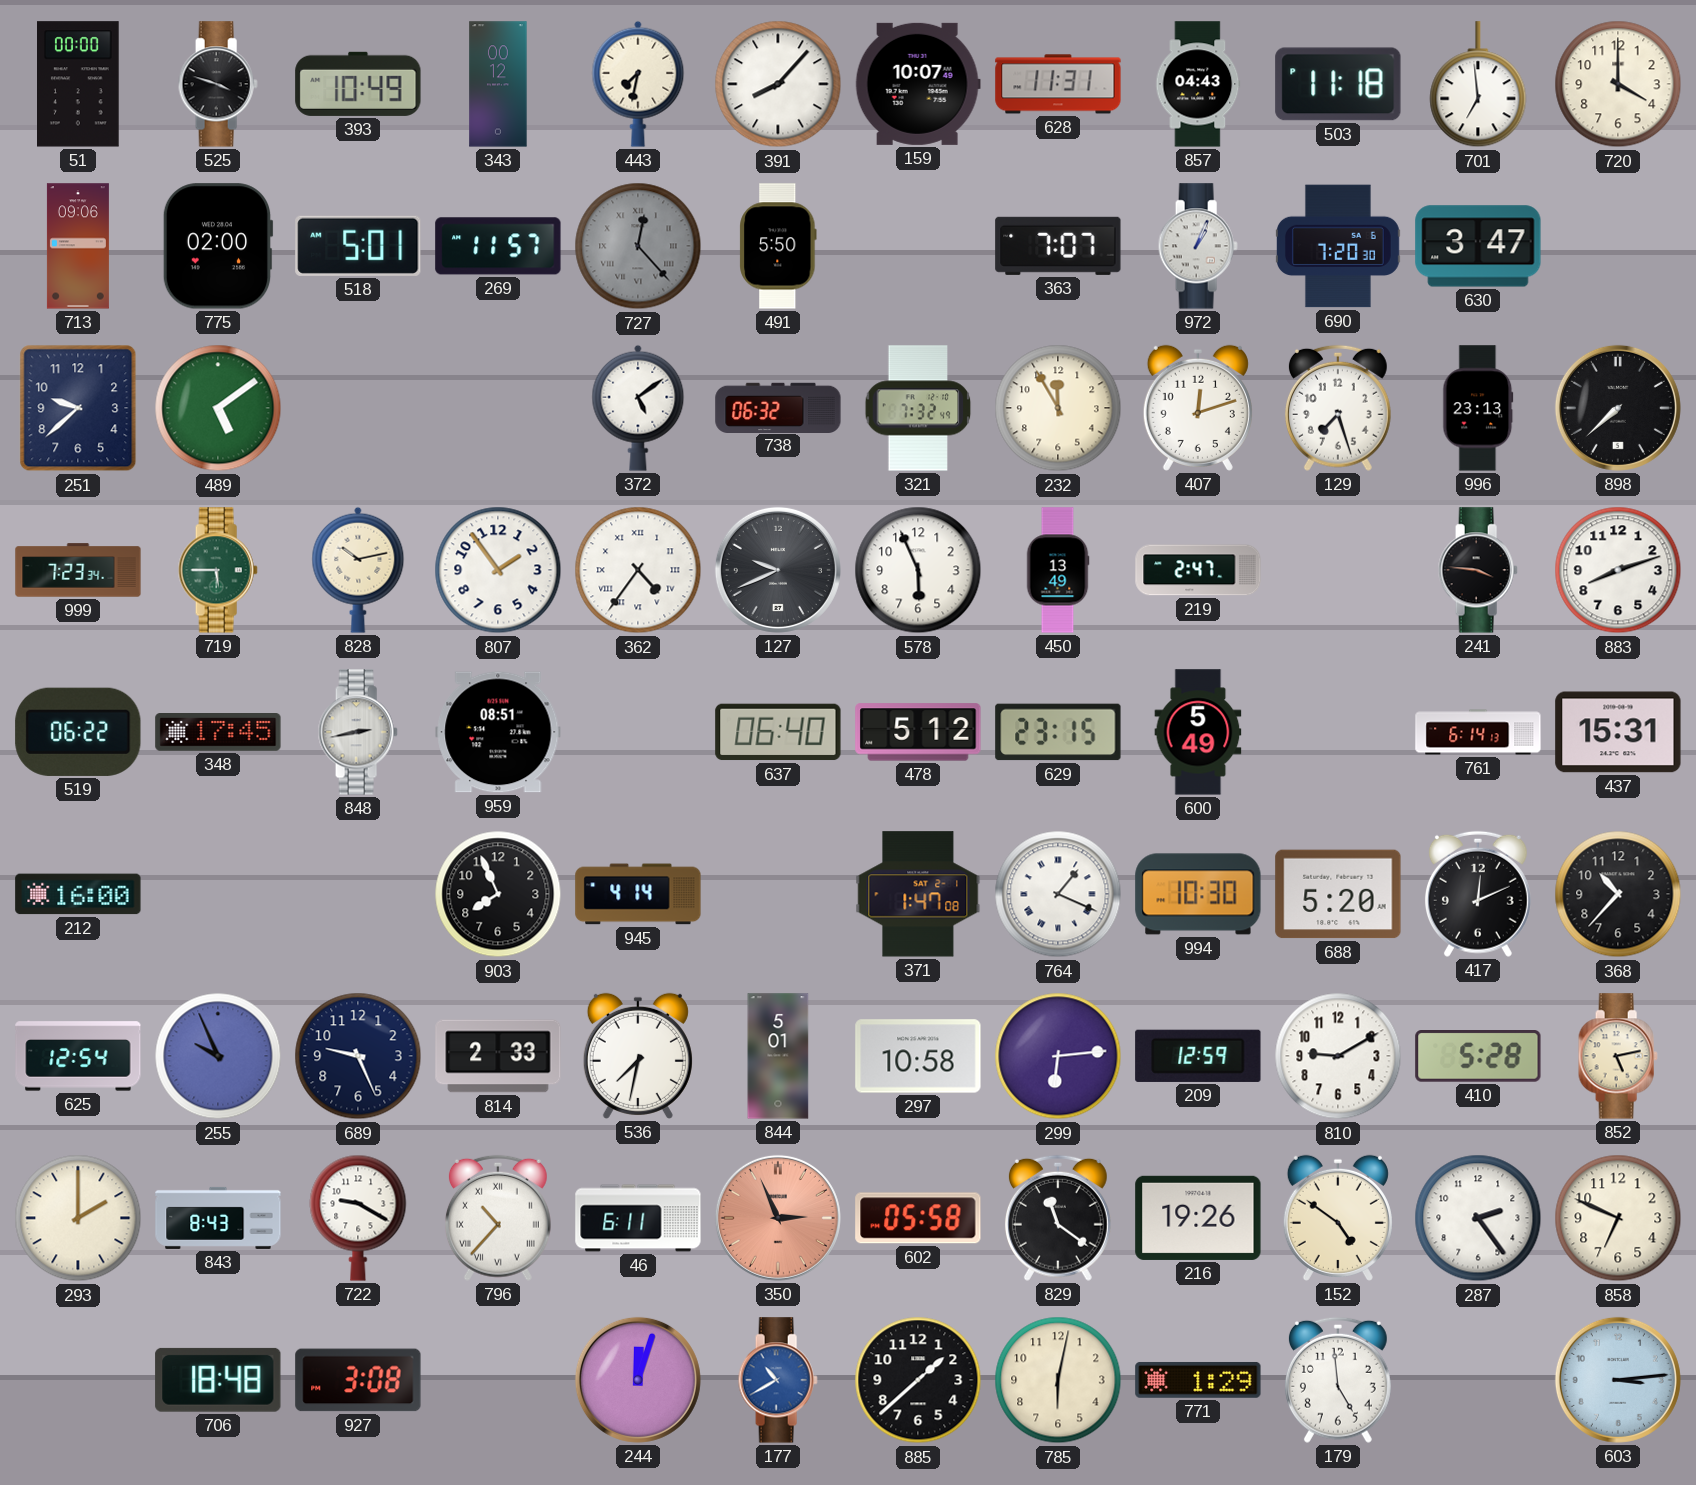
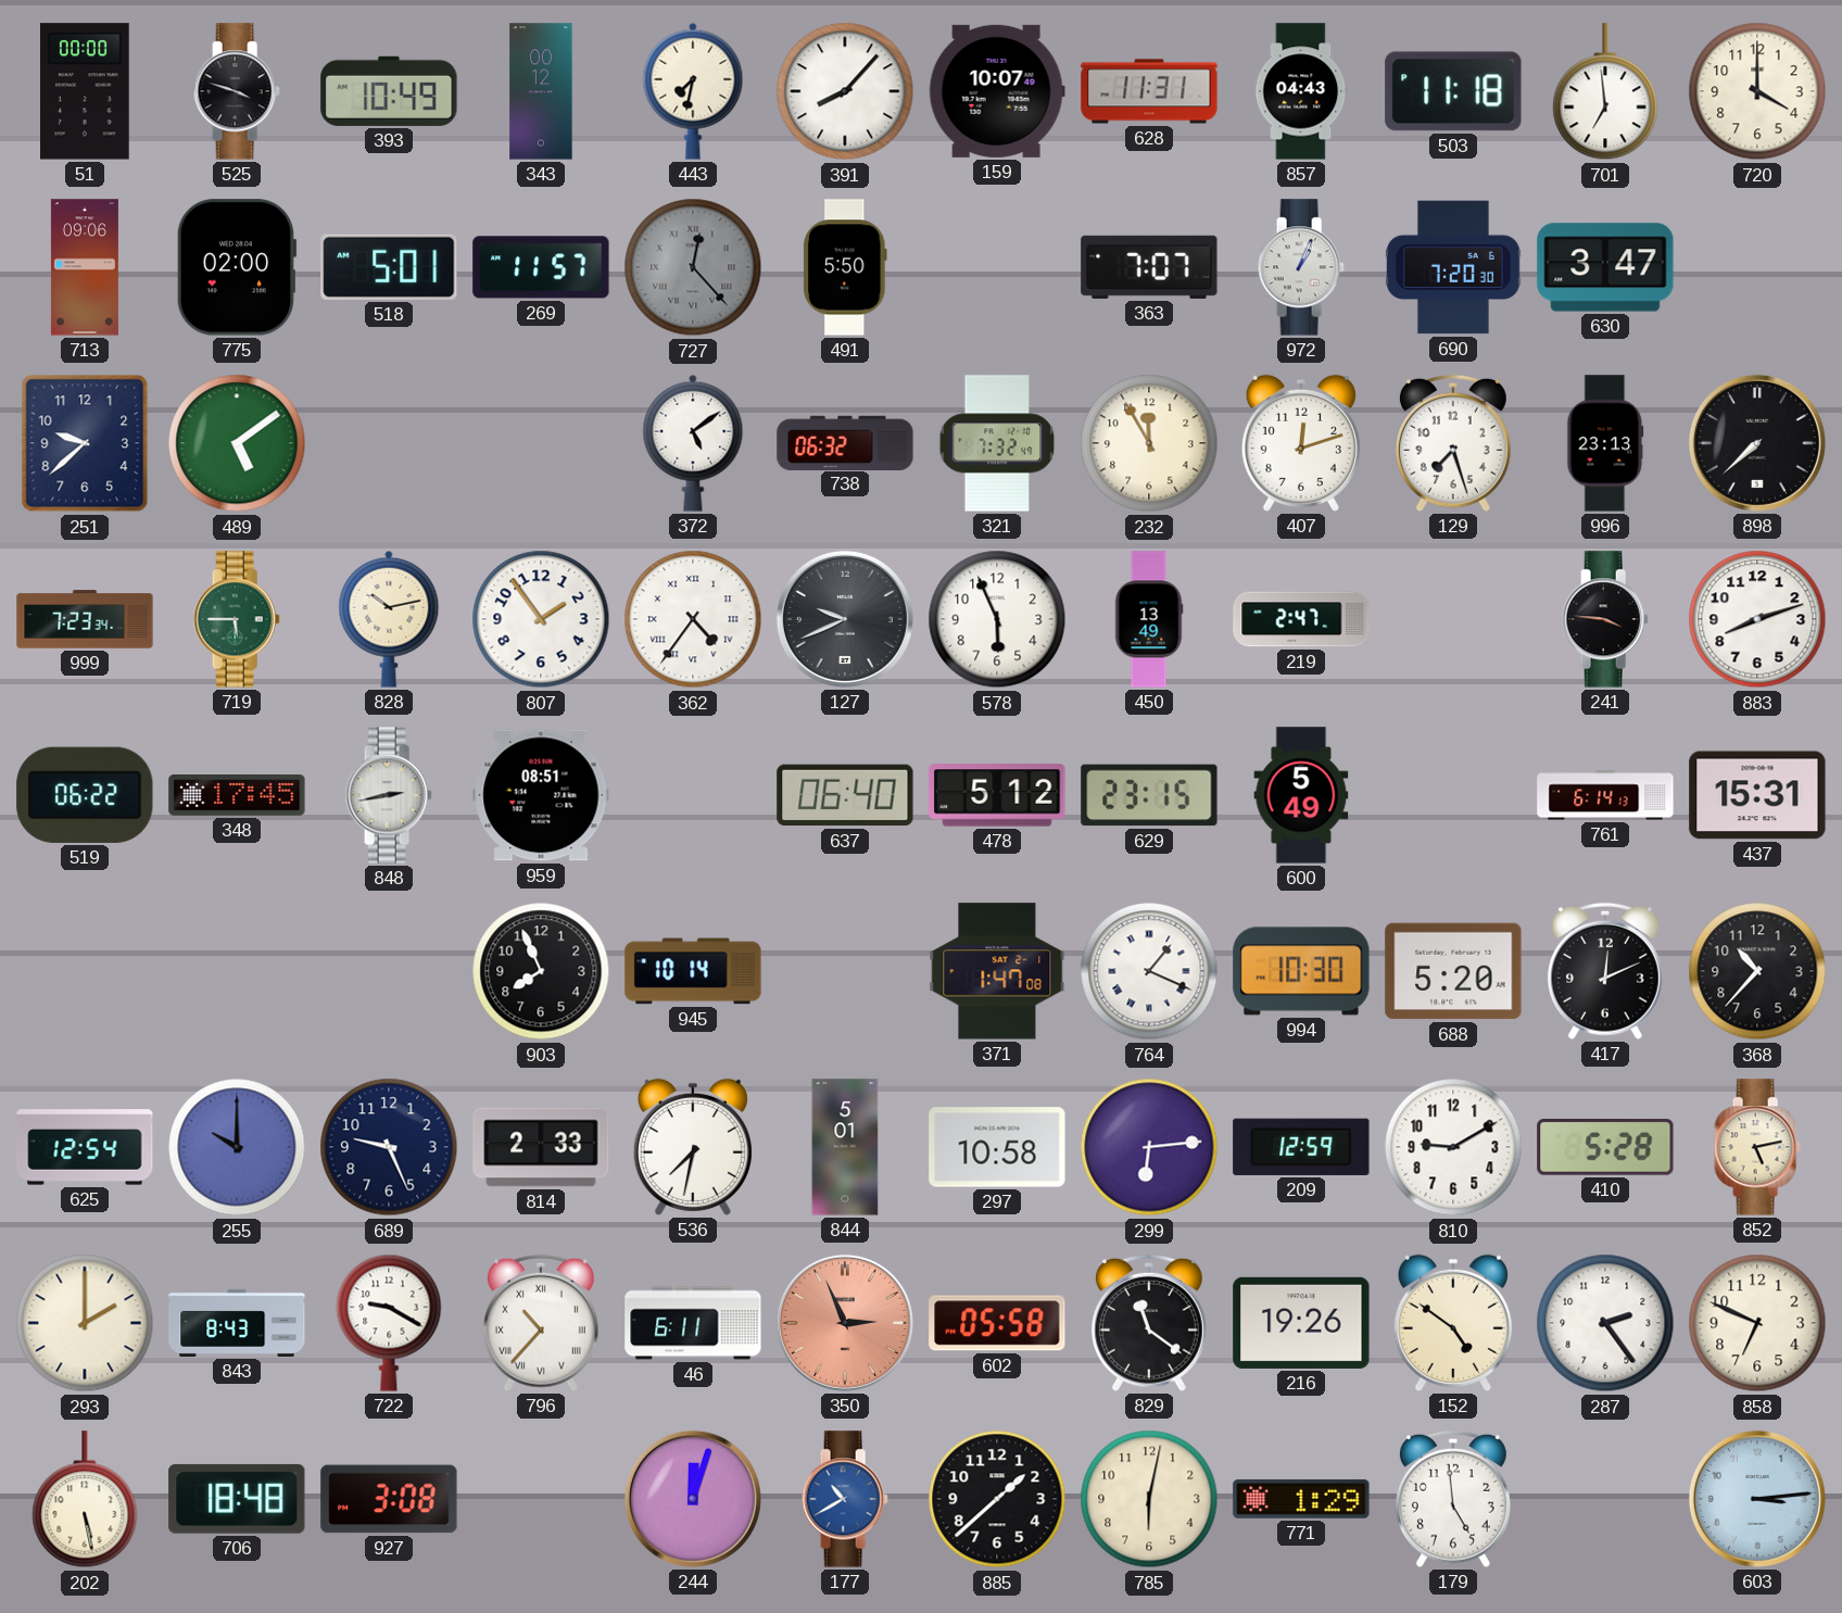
212: 16:00 -> none
945: 4:14 -> 10:14
255: 9:56 -> 10:00
202: none -> 5:28
